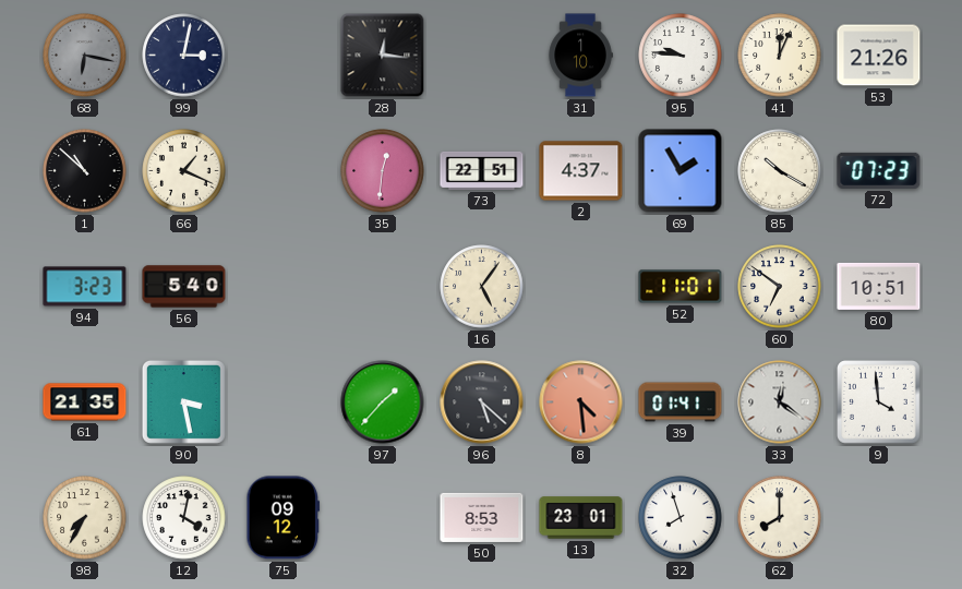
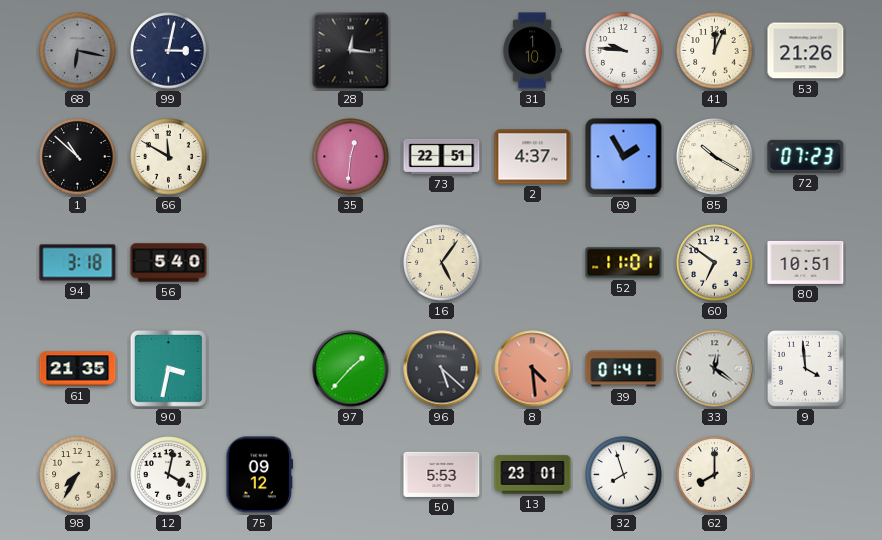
66: 1:19 -> 11:50
94: 3:23 -> 3:18
90: 3:28 -> 3:32
50: 8:53 -> 5:53
